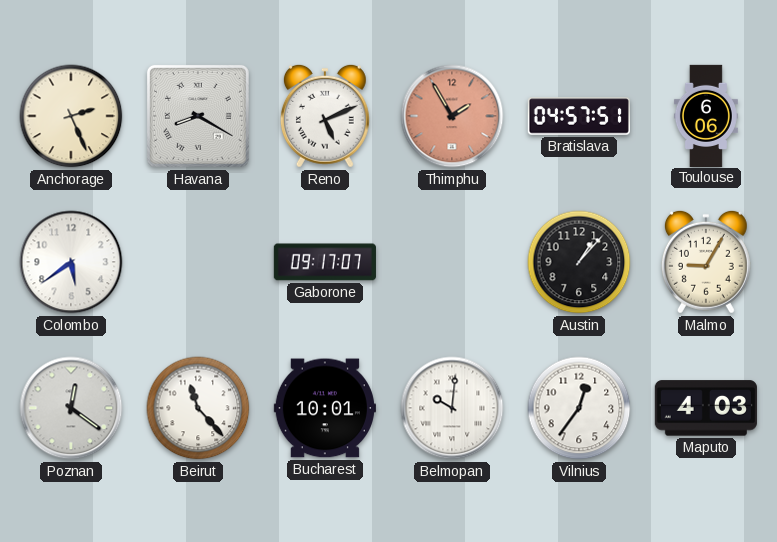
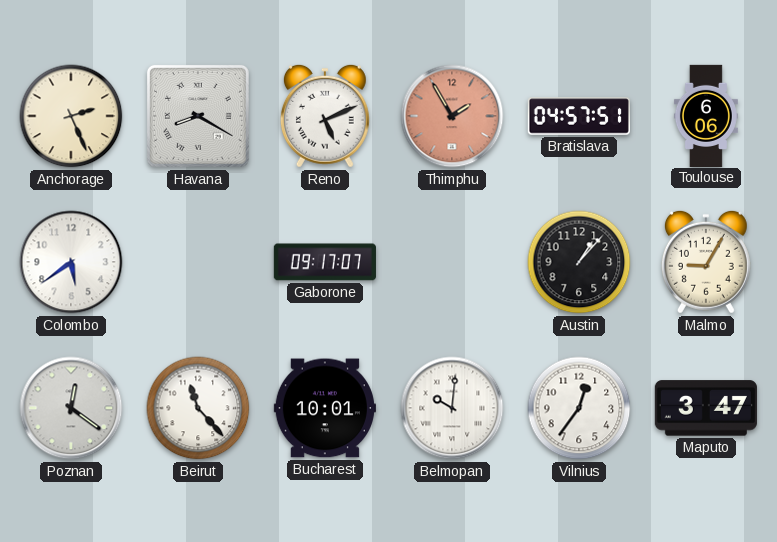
Maputo: 4:03 -> 3:47
